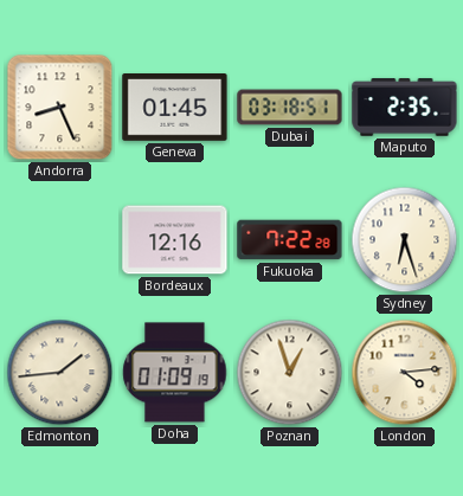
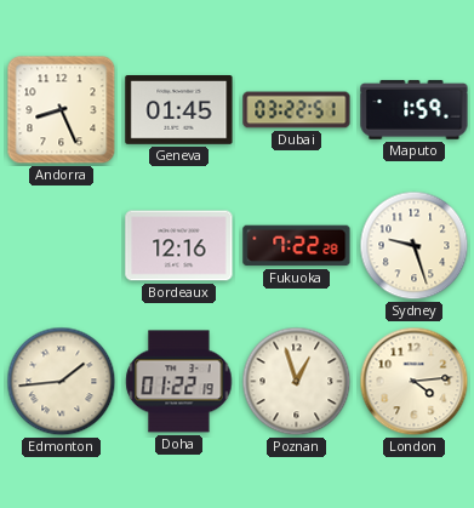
Dubai: 03:18 -> 03:22
Maputo: 2:35 -> 1:59
Sydney: 6:27 -> 9:27
Doha: 01:09 -> 01:22
